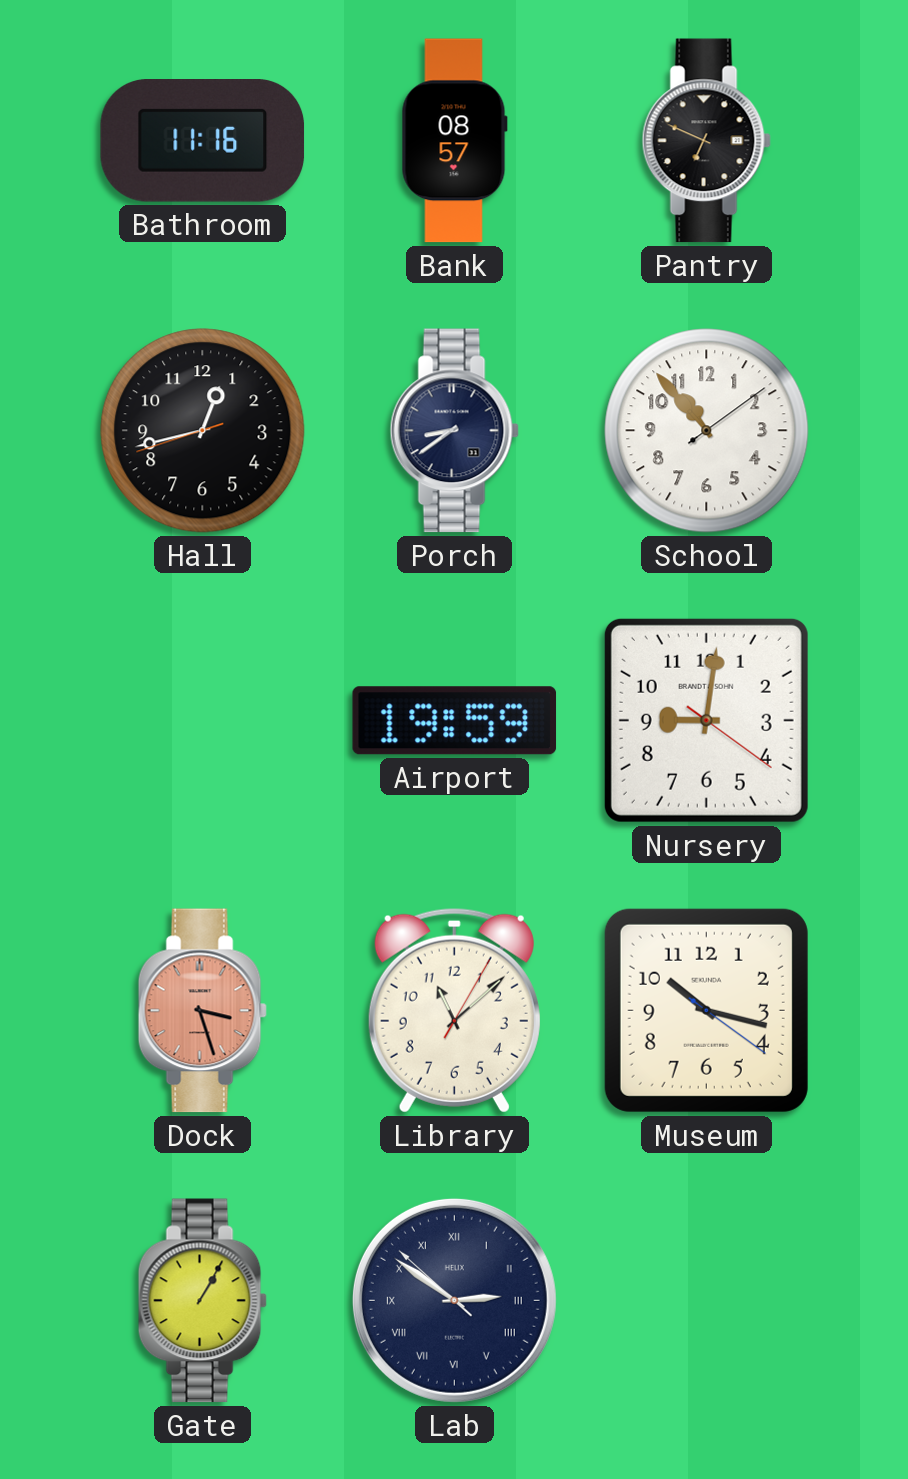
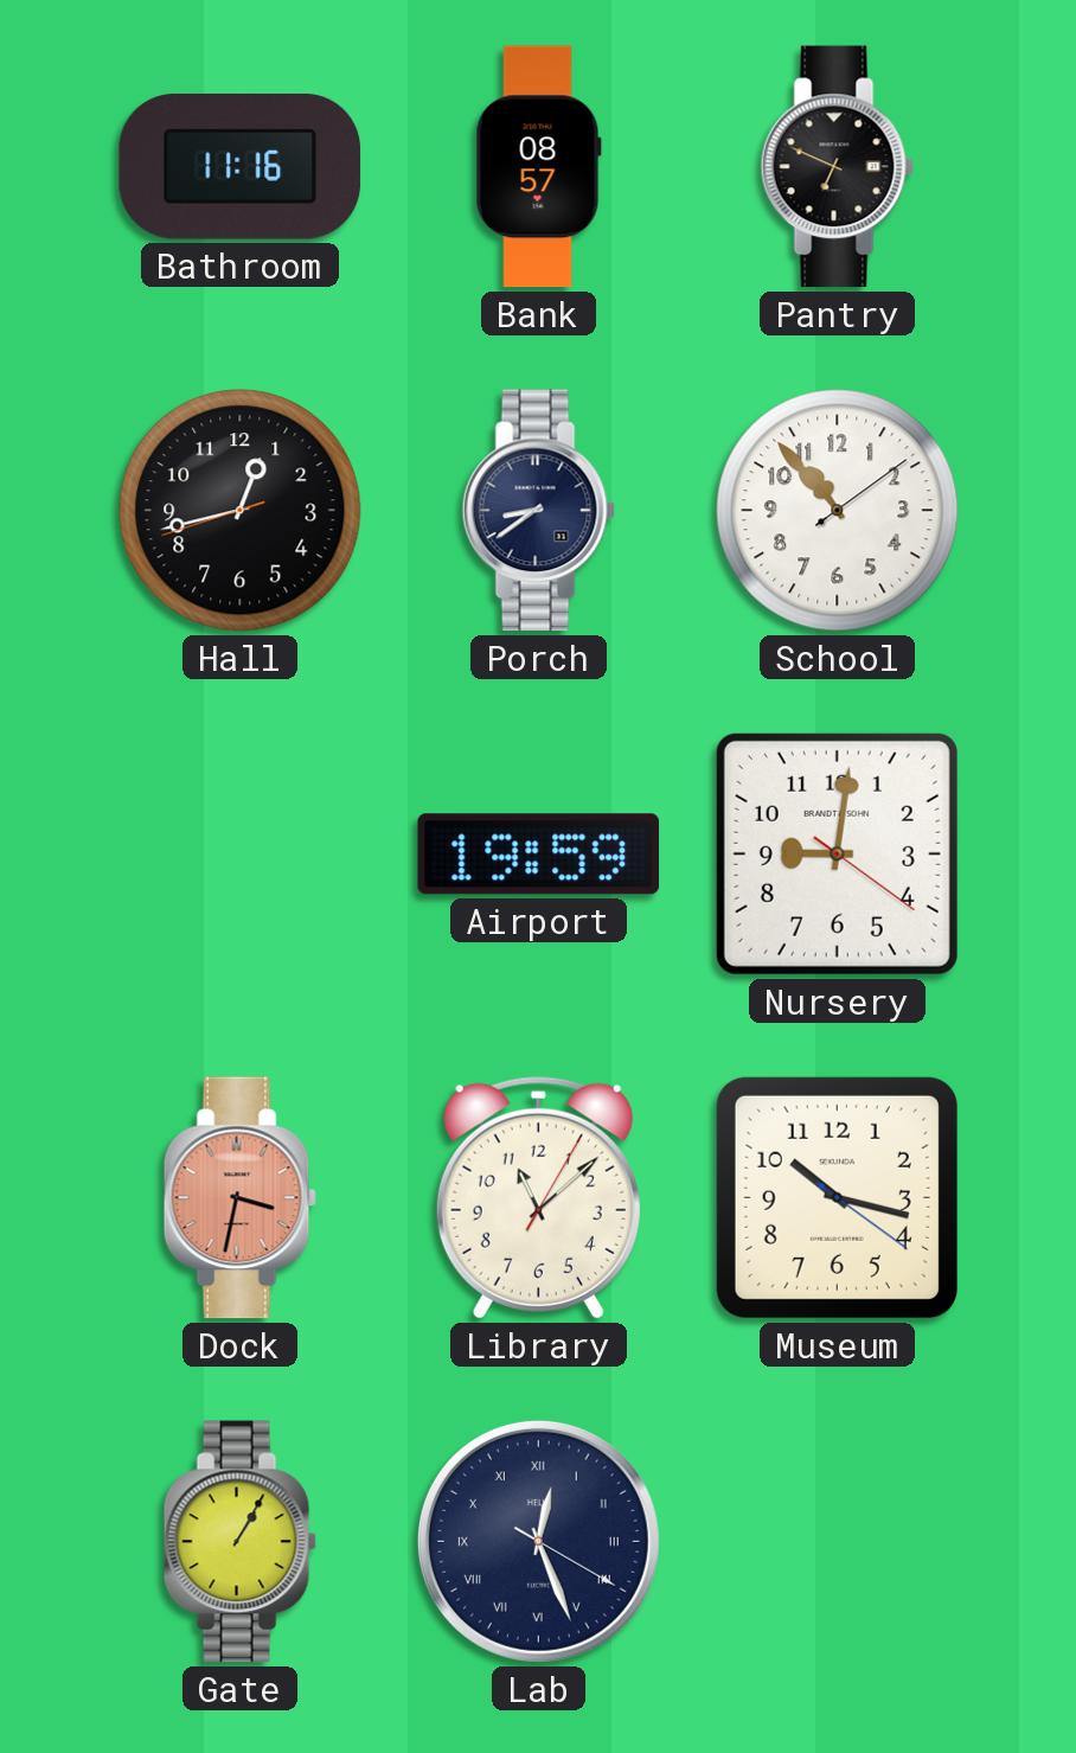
Dock: 3:27 -> 3:32
Lab: 2:50 -> 12:26
